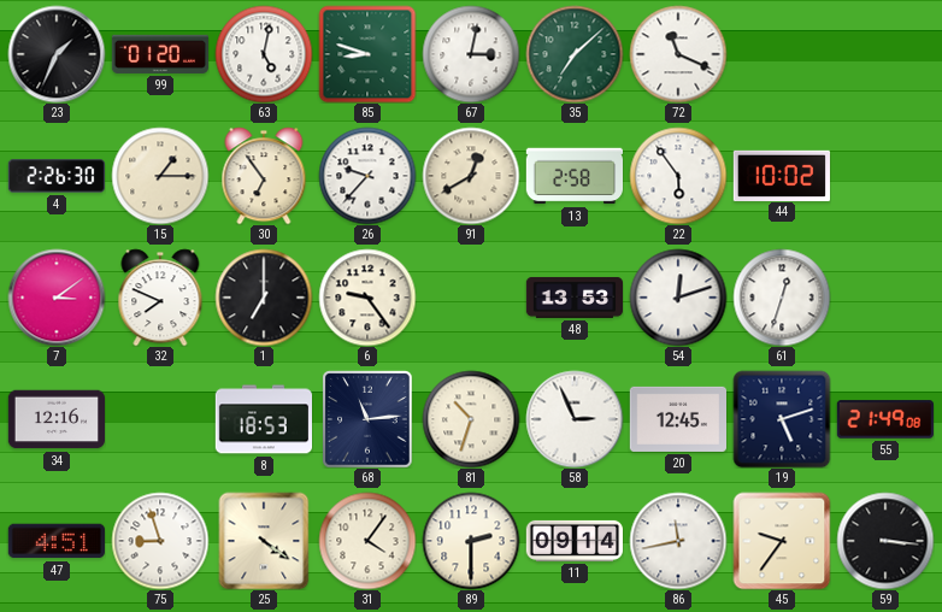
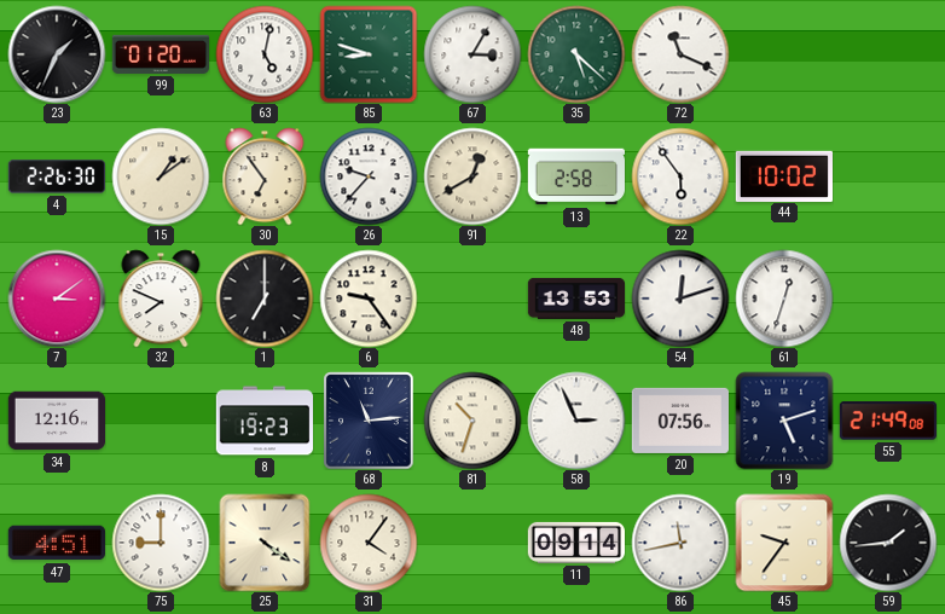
67: 3:02 -> 3:05
35: 7:08 -> 5:22
15: 1:15 -> 1:09
8: 18:53 -> 19:23
20: 12:45 -> 07:56
75: 8:57 -> 9:00
89: 2:30 -> none
59: 3:16 -> 1:44
